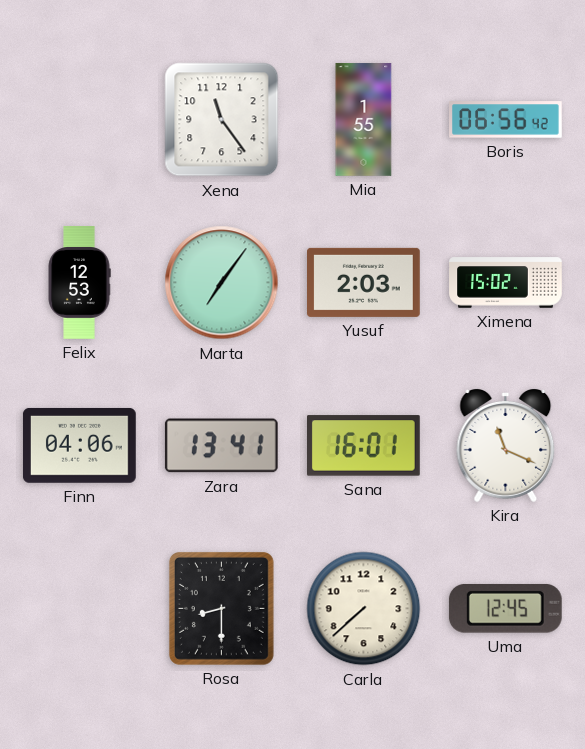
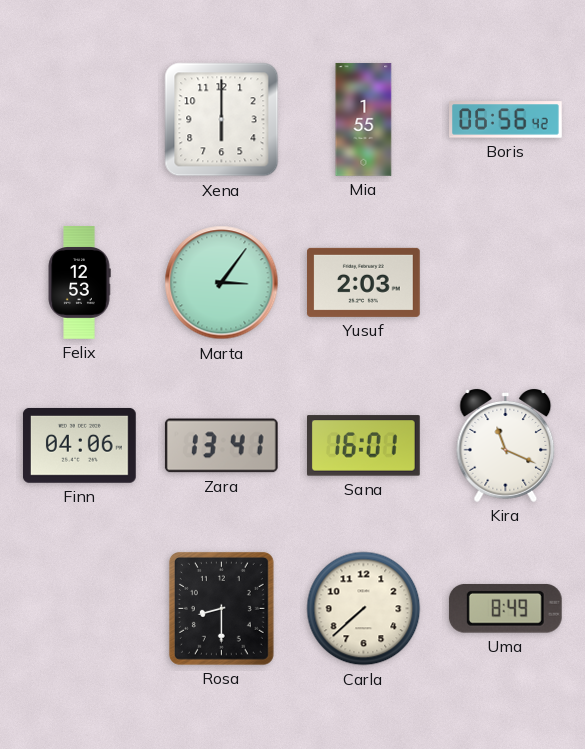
Xena: 11:24 -> 6:00
Marta: 7:06 -> 3:06
Ximena: 15:02 -> none
Uma: 12:45 -> 8:49
